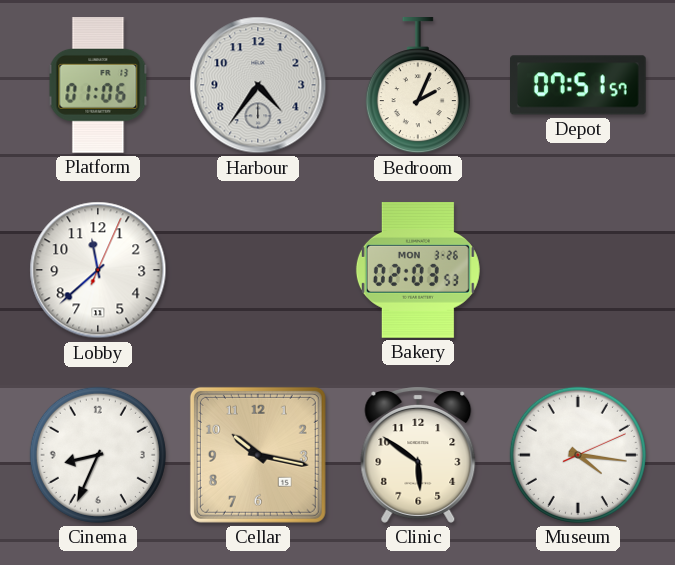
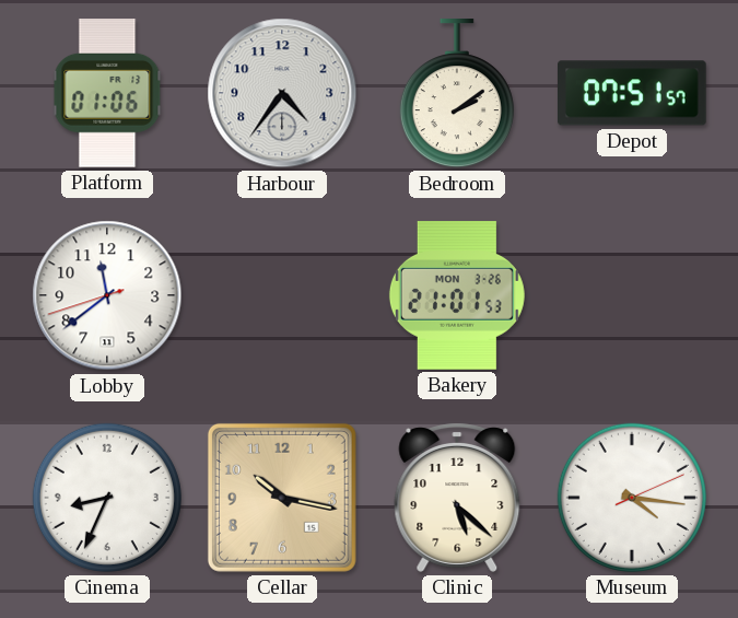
Bedroom: 2:04 -> 2:09
Lobby: 11:38:04 -> 11:38:42
Bakery: 02:03 -> 21:01
Clinic: 5:51 -> 5:22
